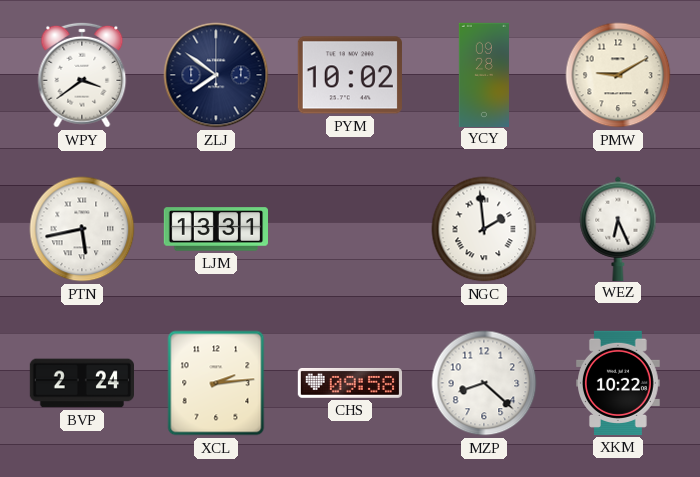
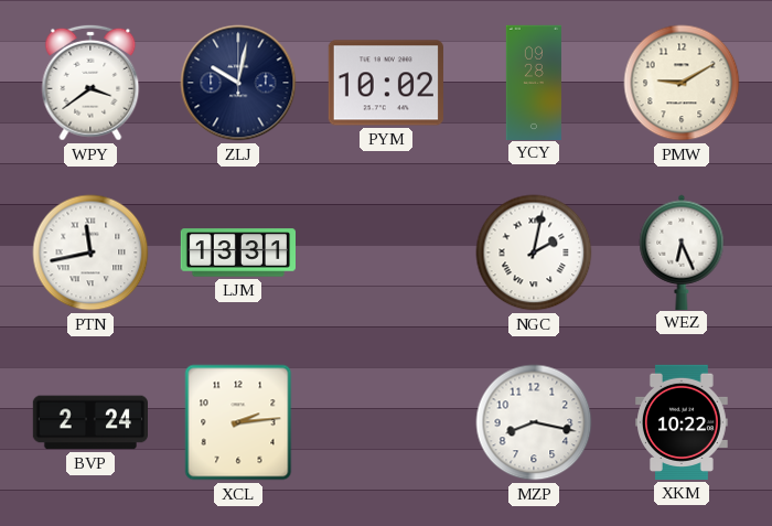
ZLJ: 7:51 -> 10:02
PTN: 5:43 -> 11:43
NGC: 1:59 -> 2:02
CHS: 09:58 -> none
MZP: 8:22 -> 8:17
